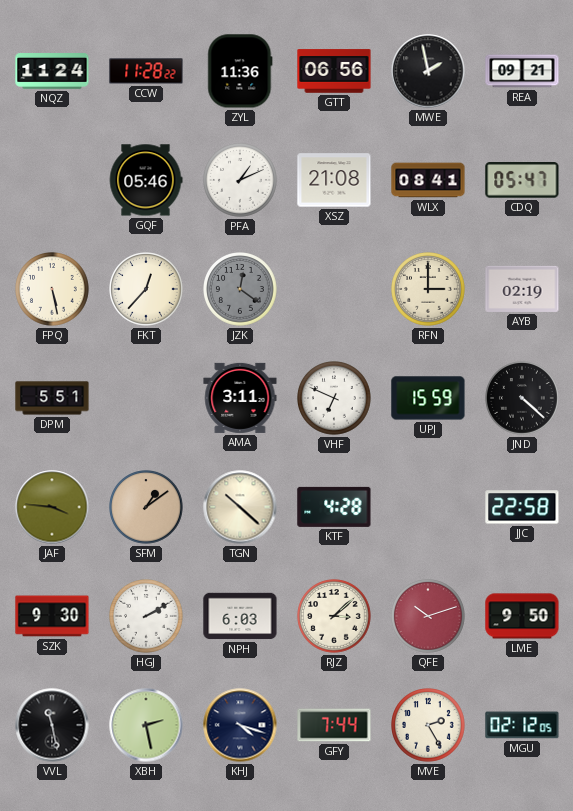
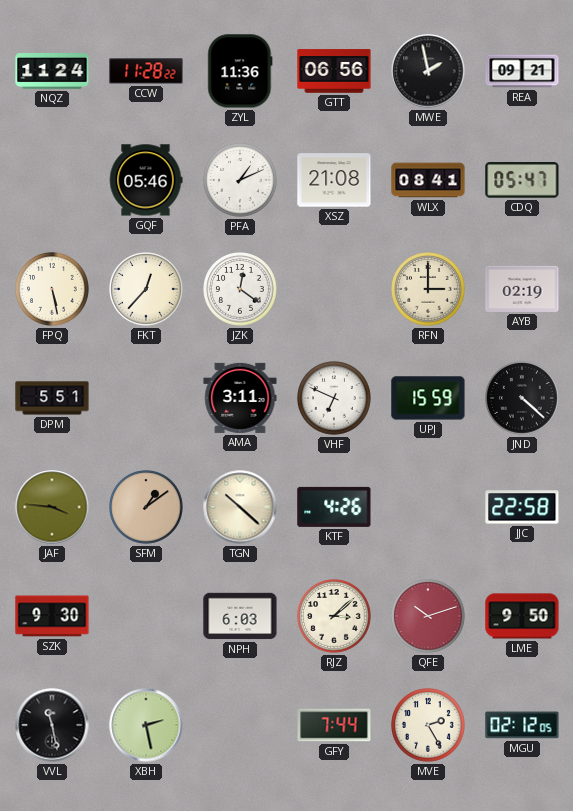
JZK dial: grey -> white
KTF: 4:28 -> 4:26
HGJ: 2:10 -> none
KHJ: 4:18 -> none
